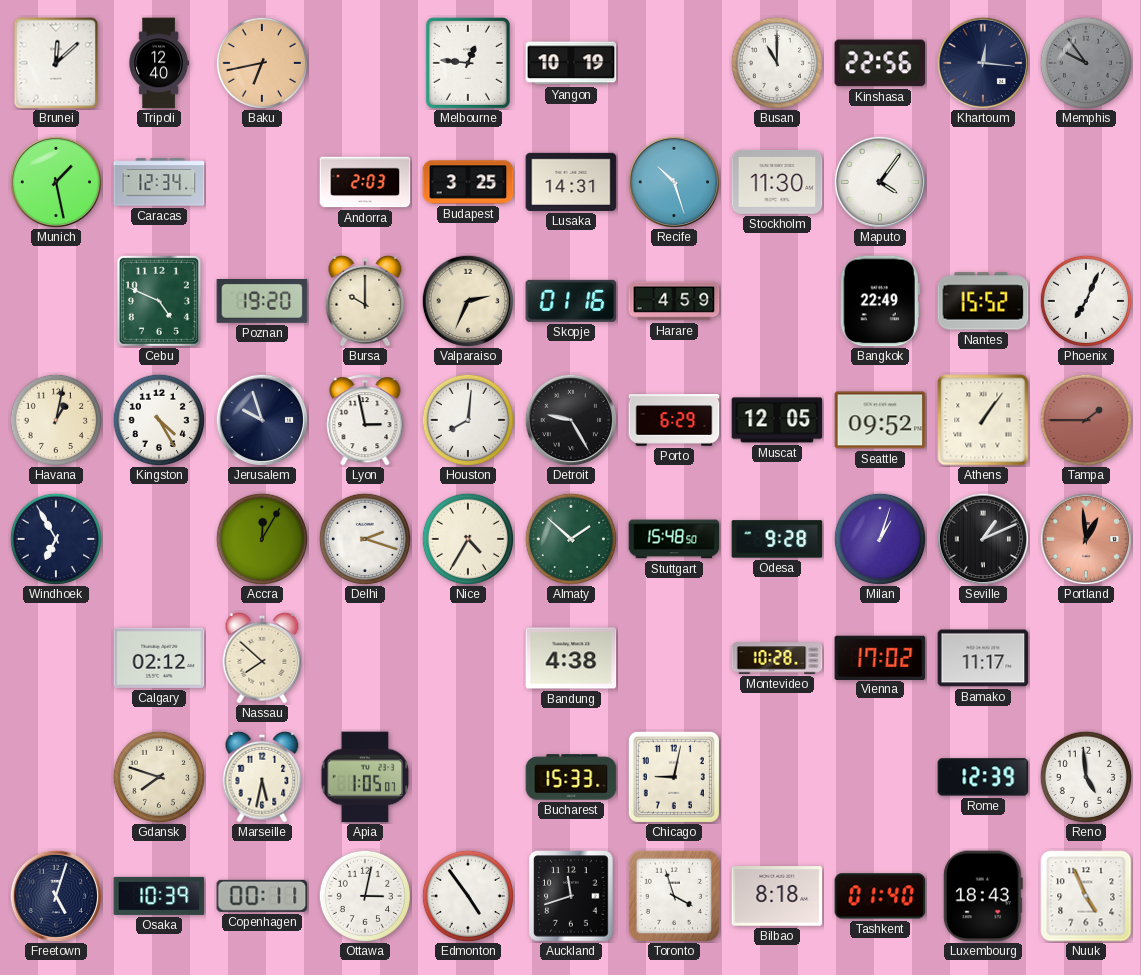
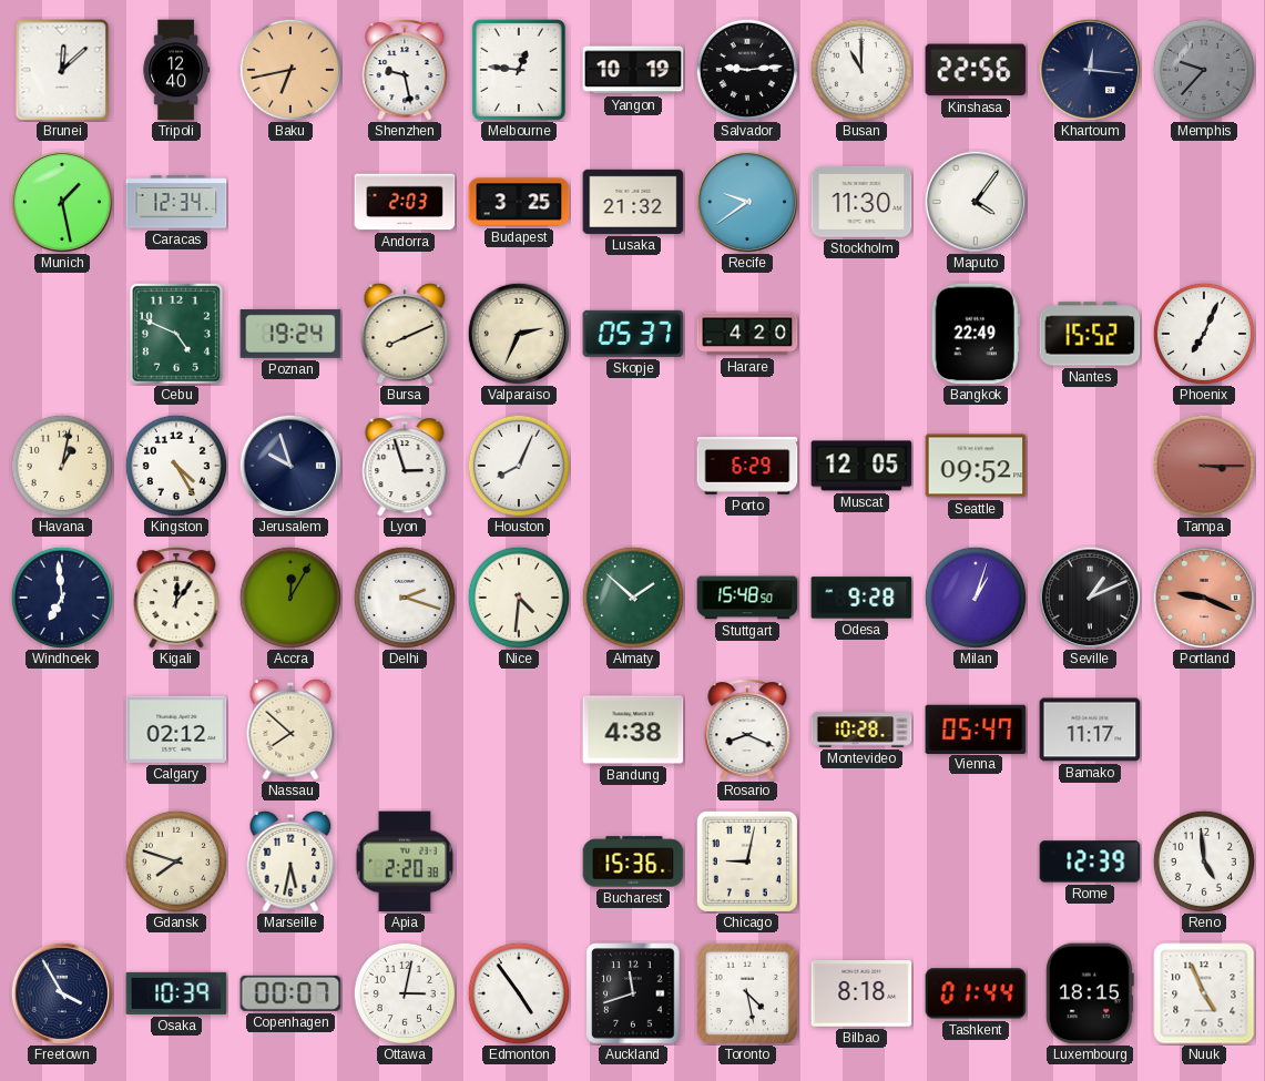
Shenzhen: none -> 9:28
Salvador: none -> 9:14
Memphis: 9:54 -> 9:37
Lusaka: 14:31 -> 21:32
Recife: 10:27 -> 9:39
Poznan: 19:20 -> 19:24
Bursa: 10:00 -> 8:11
Skopje: 01:16 -> 05:37
Harare: 4:59 -> 4:20
Lyon: 2:58 -> 2:57
Houston: 8:01 -> 8:04
Detroit: 9:25 -> none
Athens: 1:06 -> none
Tampa: 1:45 -> 3:15
Windhoek: 6:55 -> 6:59
Kigali: none -> 12:06
Nice: 4:35 -> 4:31
Portland: 12:59 -> 9:19
Rosario: none -> 8:19
Vienna: 17:02 -> 05:47
Apia: 1:05 -> 2:20
Bucharest: 15:33 -> 15:36
Freetown: 5:03 -> 3:55
Copenhagen: 00:11 -> 00:07
Toronto: 3:57 -> 4:28
Tashkent: 01:40 -> 01:44
Luxembourg: 18:43 -> 18:15
